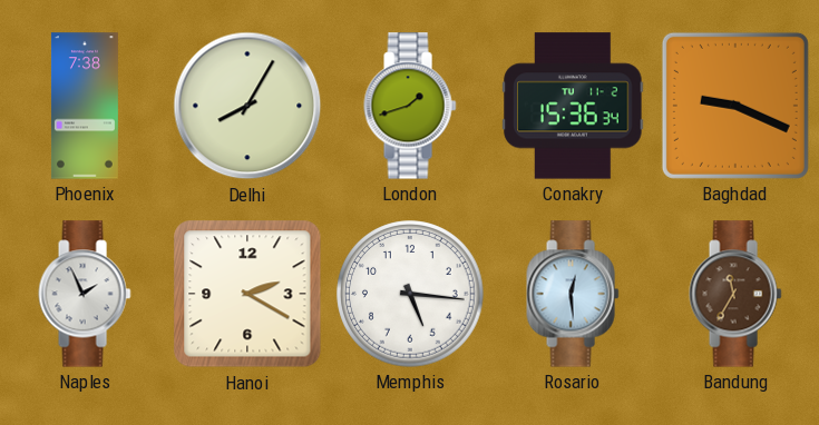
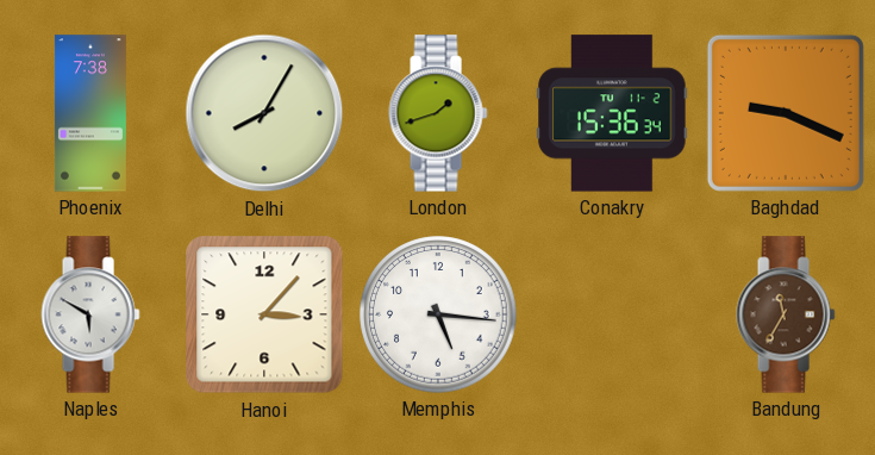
Naples: 1:56 -> 5:50
Hanoi: 2:20 -> 3:07
Rosario: 12:29 -> none
